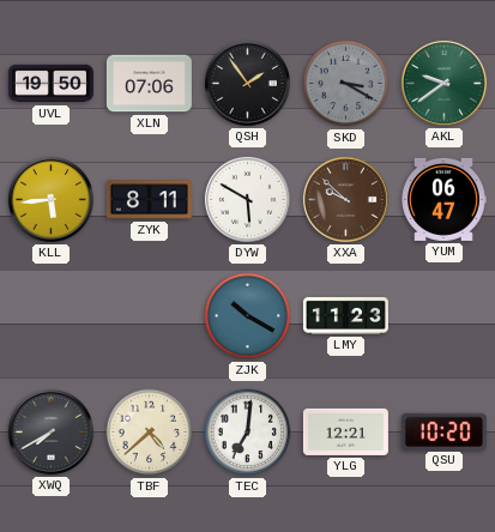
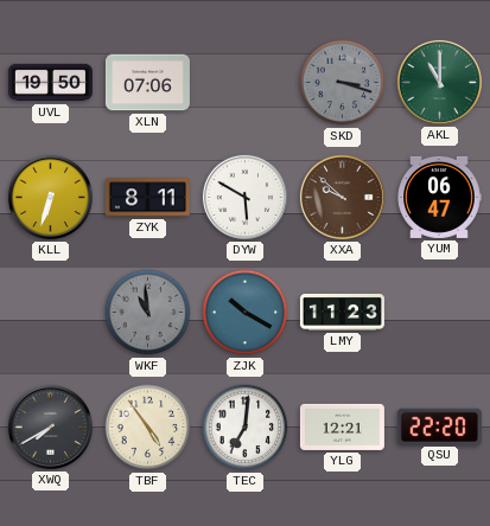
QSH: 1:54 -> none
SKD: 3:20 -> 3:18
AKL: 9:39 -> 11:00
KLL: 5:44 -> 6:33
WKF: none -> 10:59
TBF: 4:38 -> 4:54
QSU: 10:20 -> 22:20
